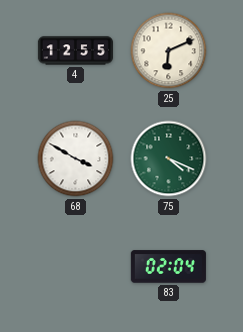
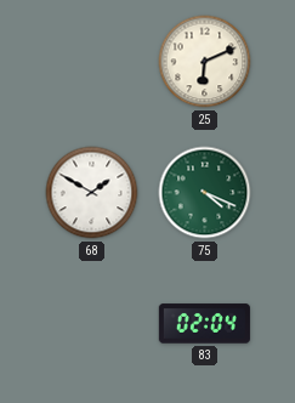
4: 12:55 -> none
68: 3:50 -> 1:50
